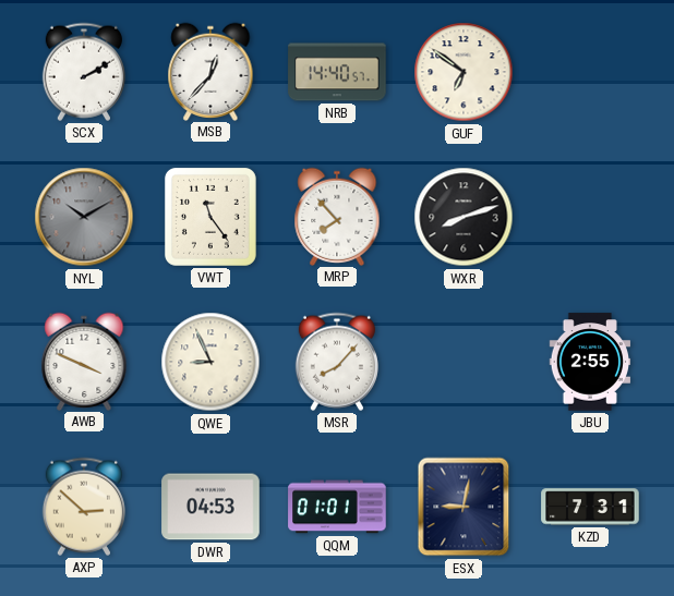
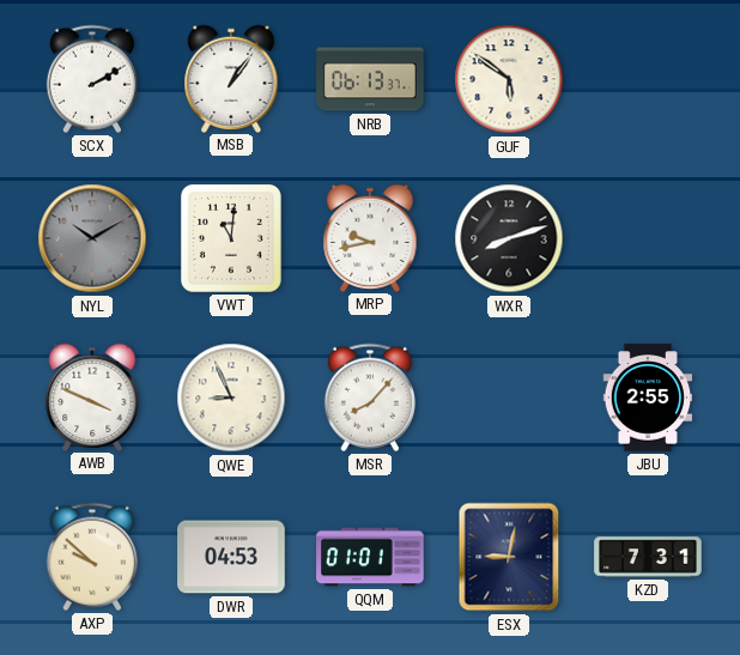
MSB: 12:37 -> 1:06
NRB: 14:40 -> 06:13
GUF: 6:51 -> 5:51
VWT: 11:24 -> 11:01
MRP: 7:53 -> 9:43
AXP: 2:52 -> 9:52
